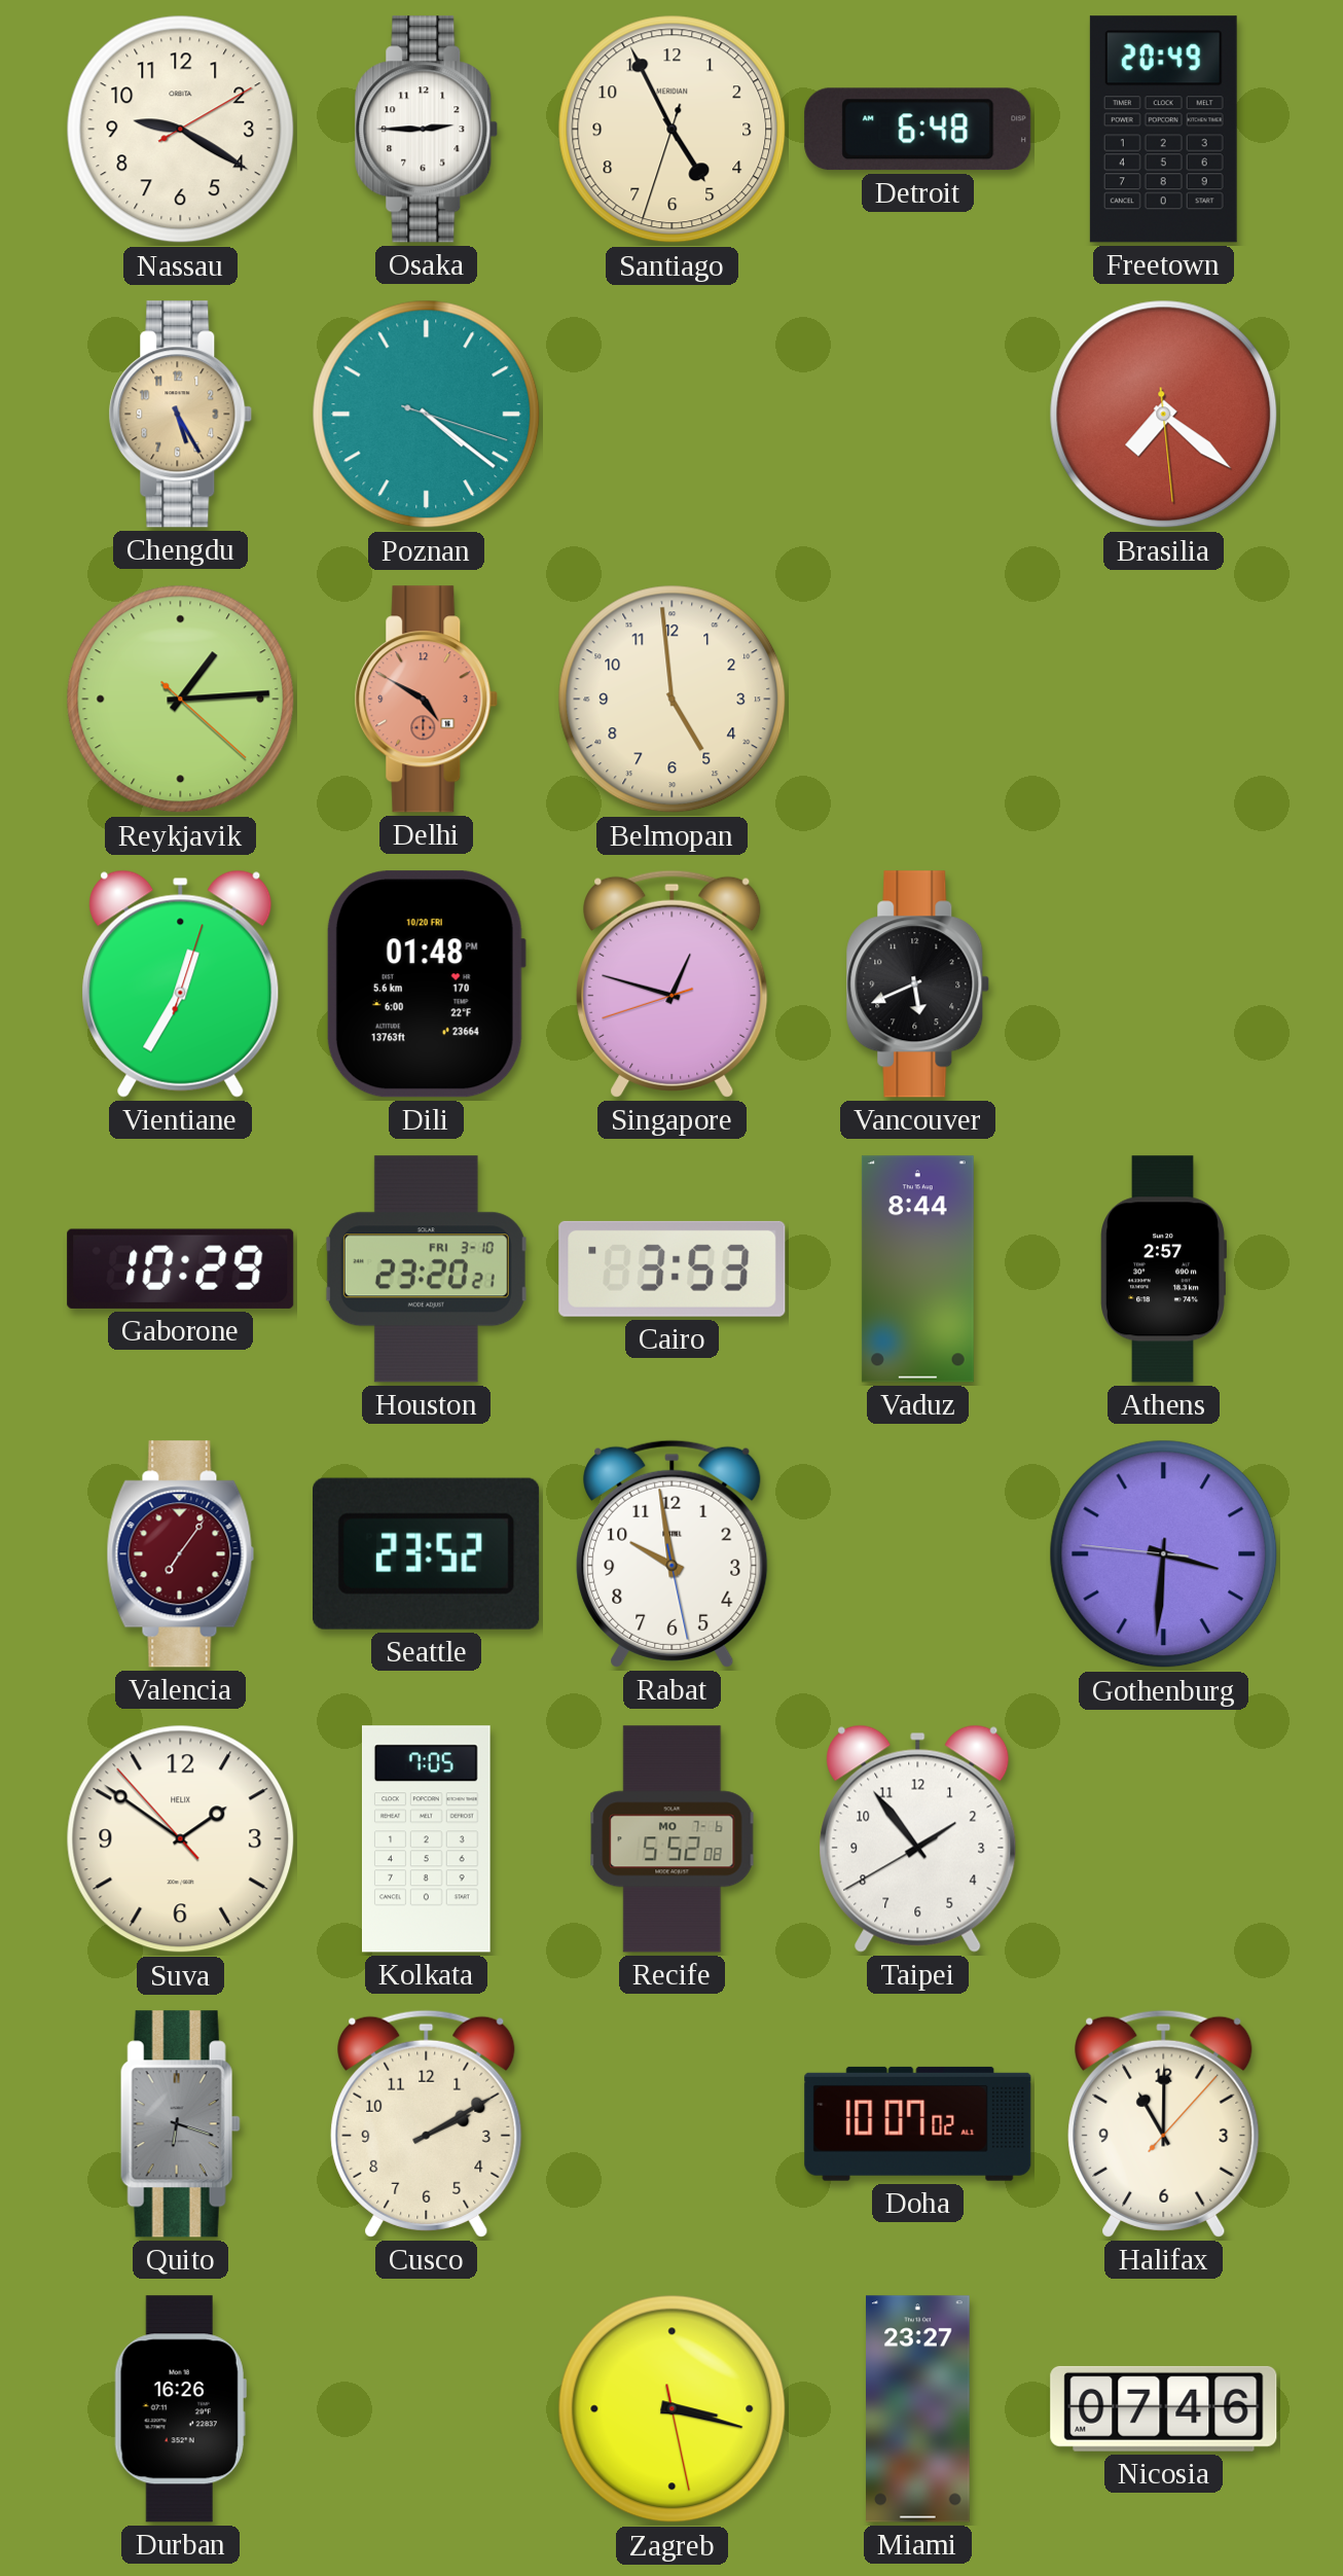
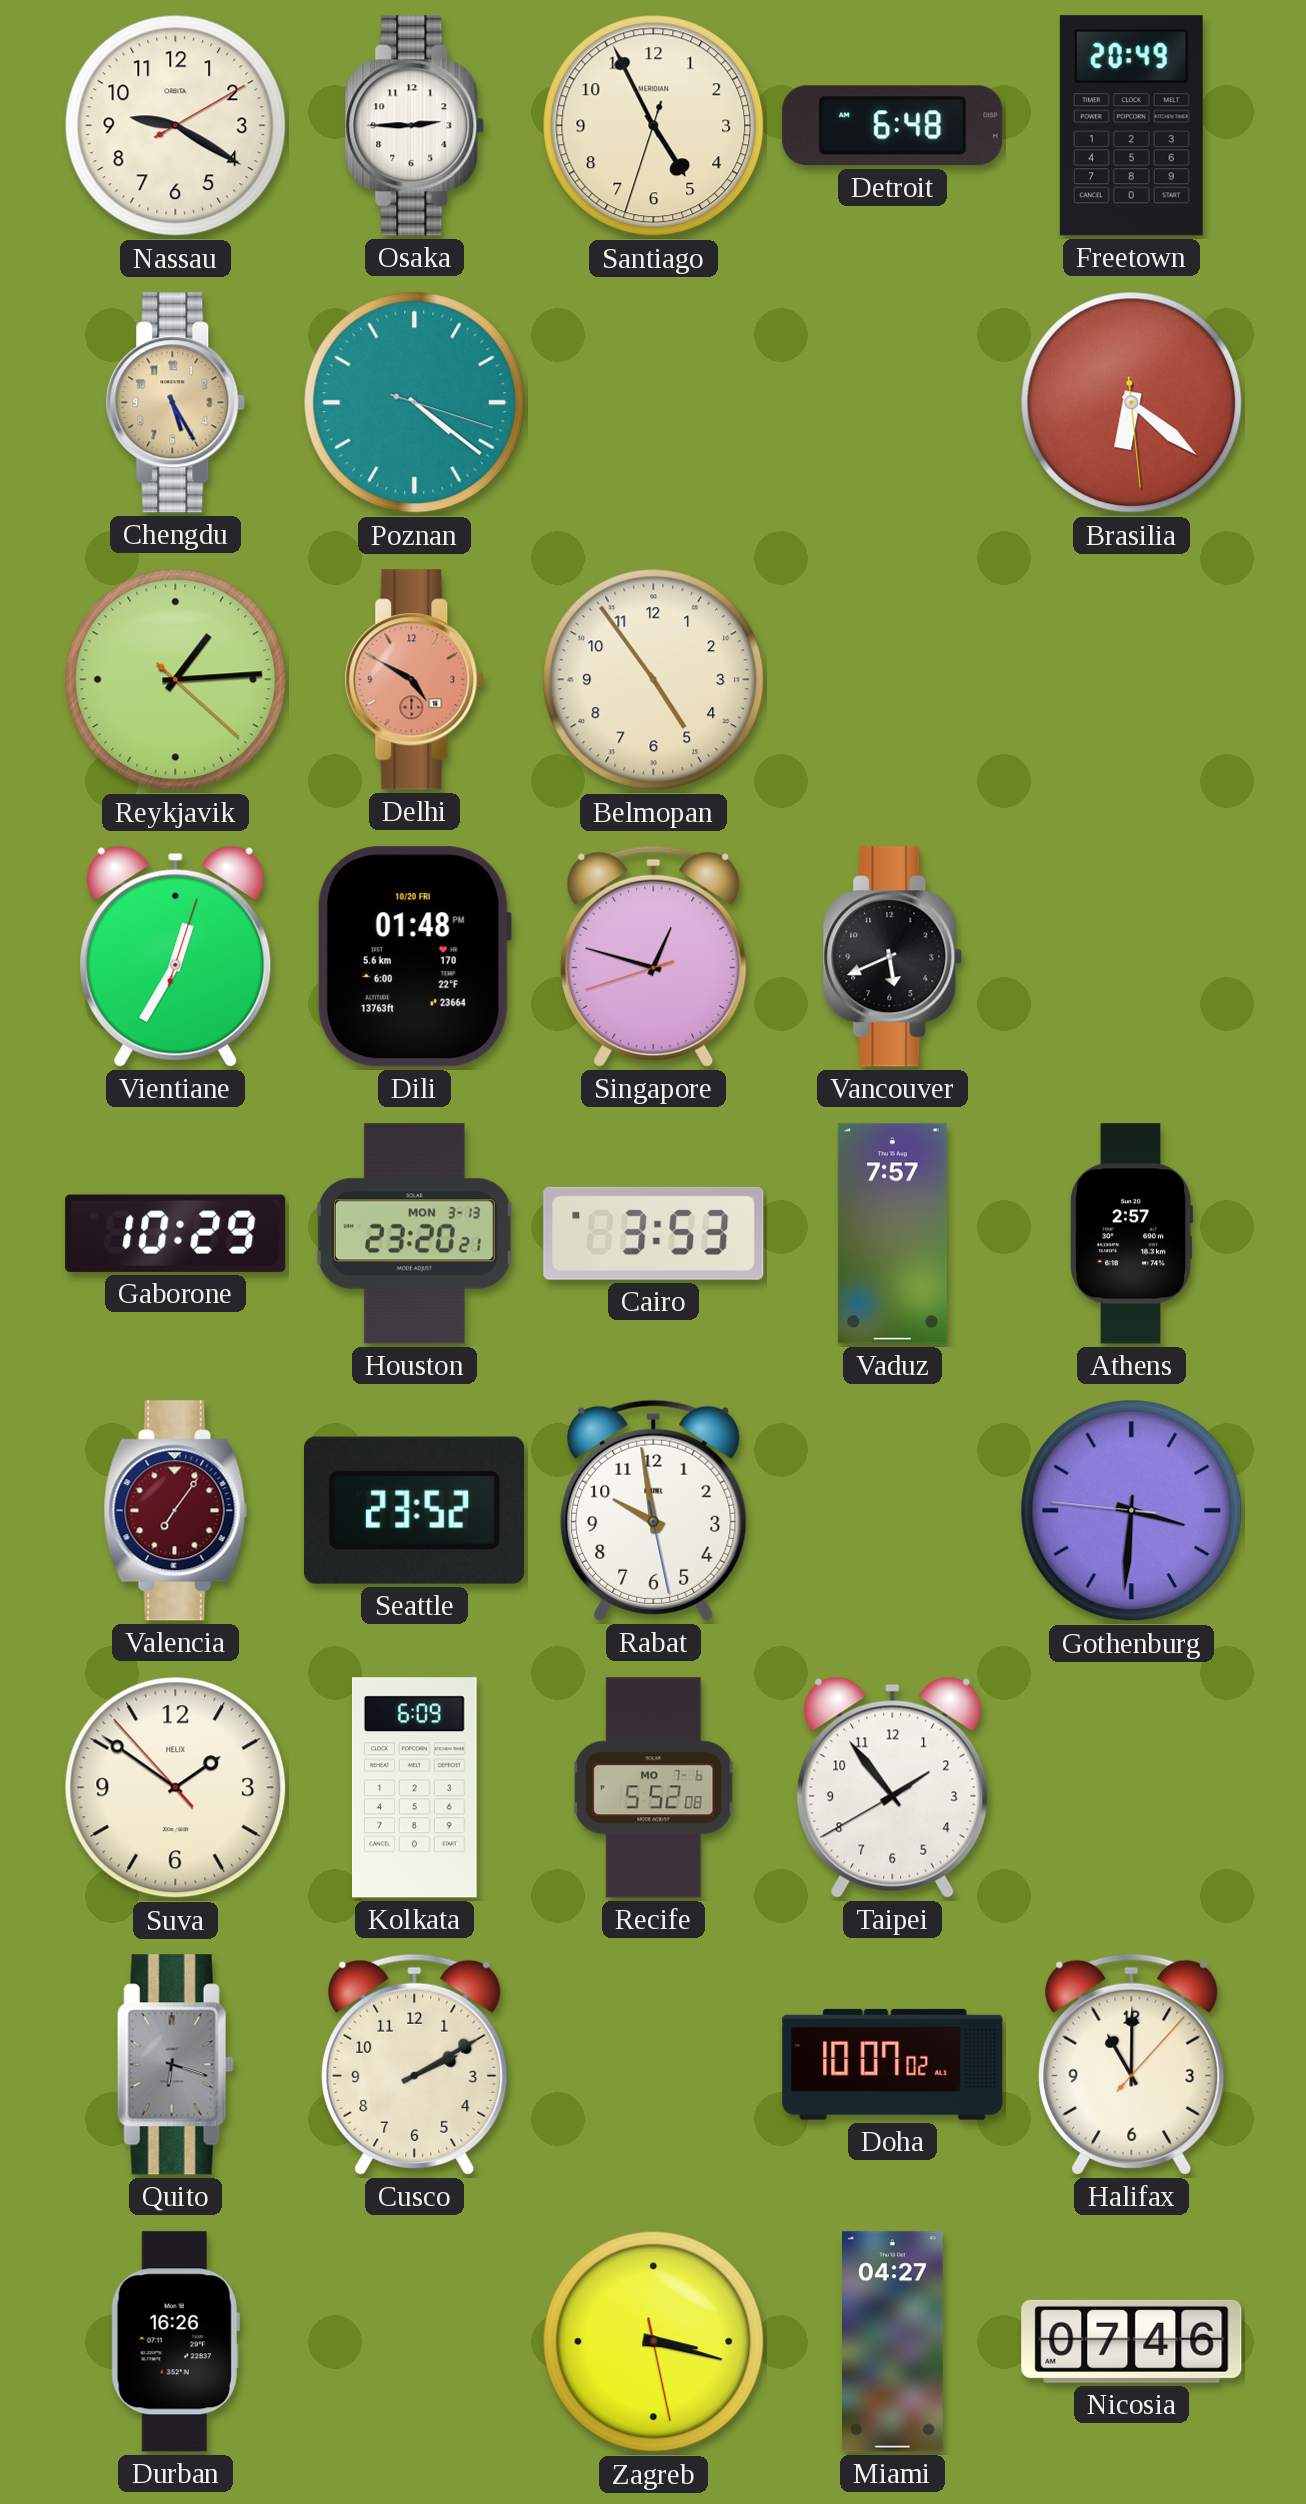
Brasilia: 7:21 -> 6:21
Belmopan: 4:59 -> 4:54
Houston date: FRI 3-10 -> MON 3-13
Vaduz: 8:44 -> 7:57
Kolkata: 7:05 -> 6:09
Miami: 23:27 -> 04:27
